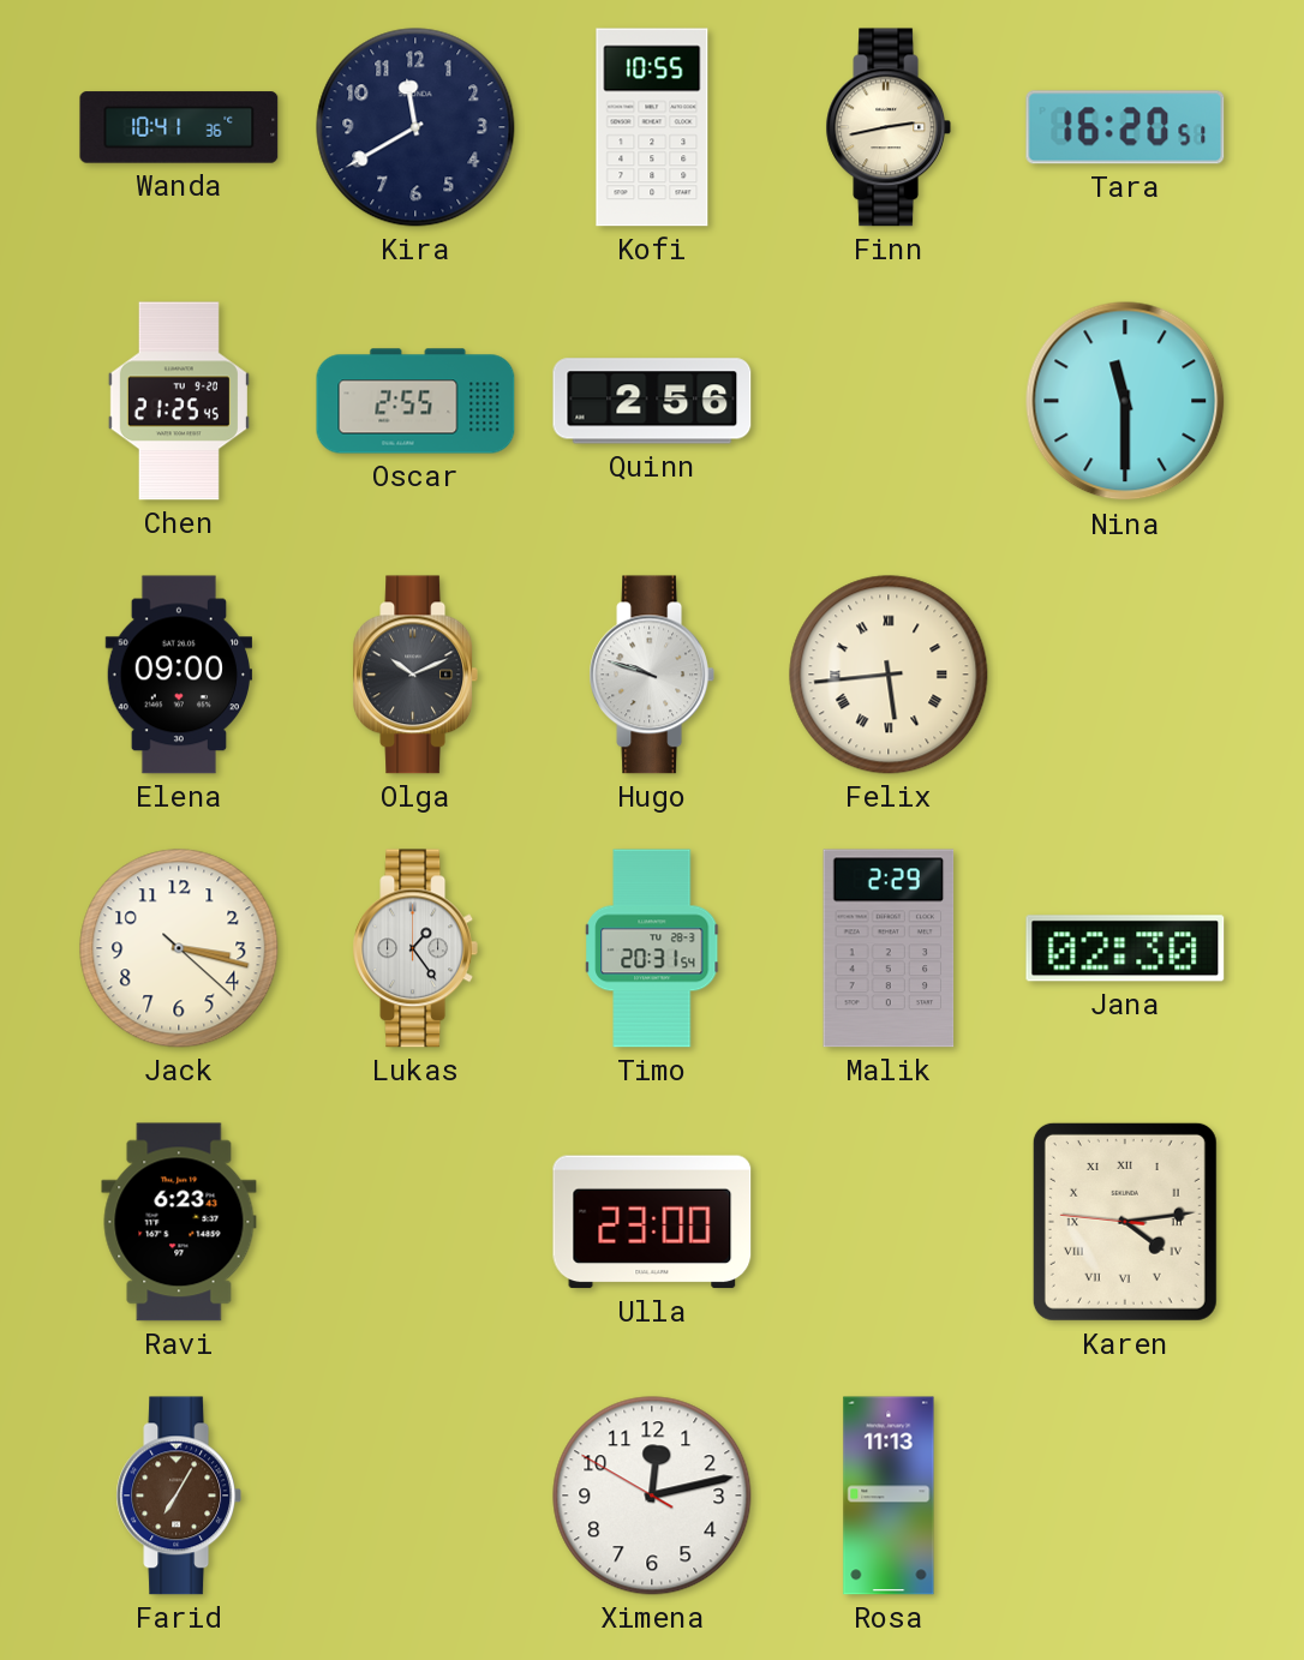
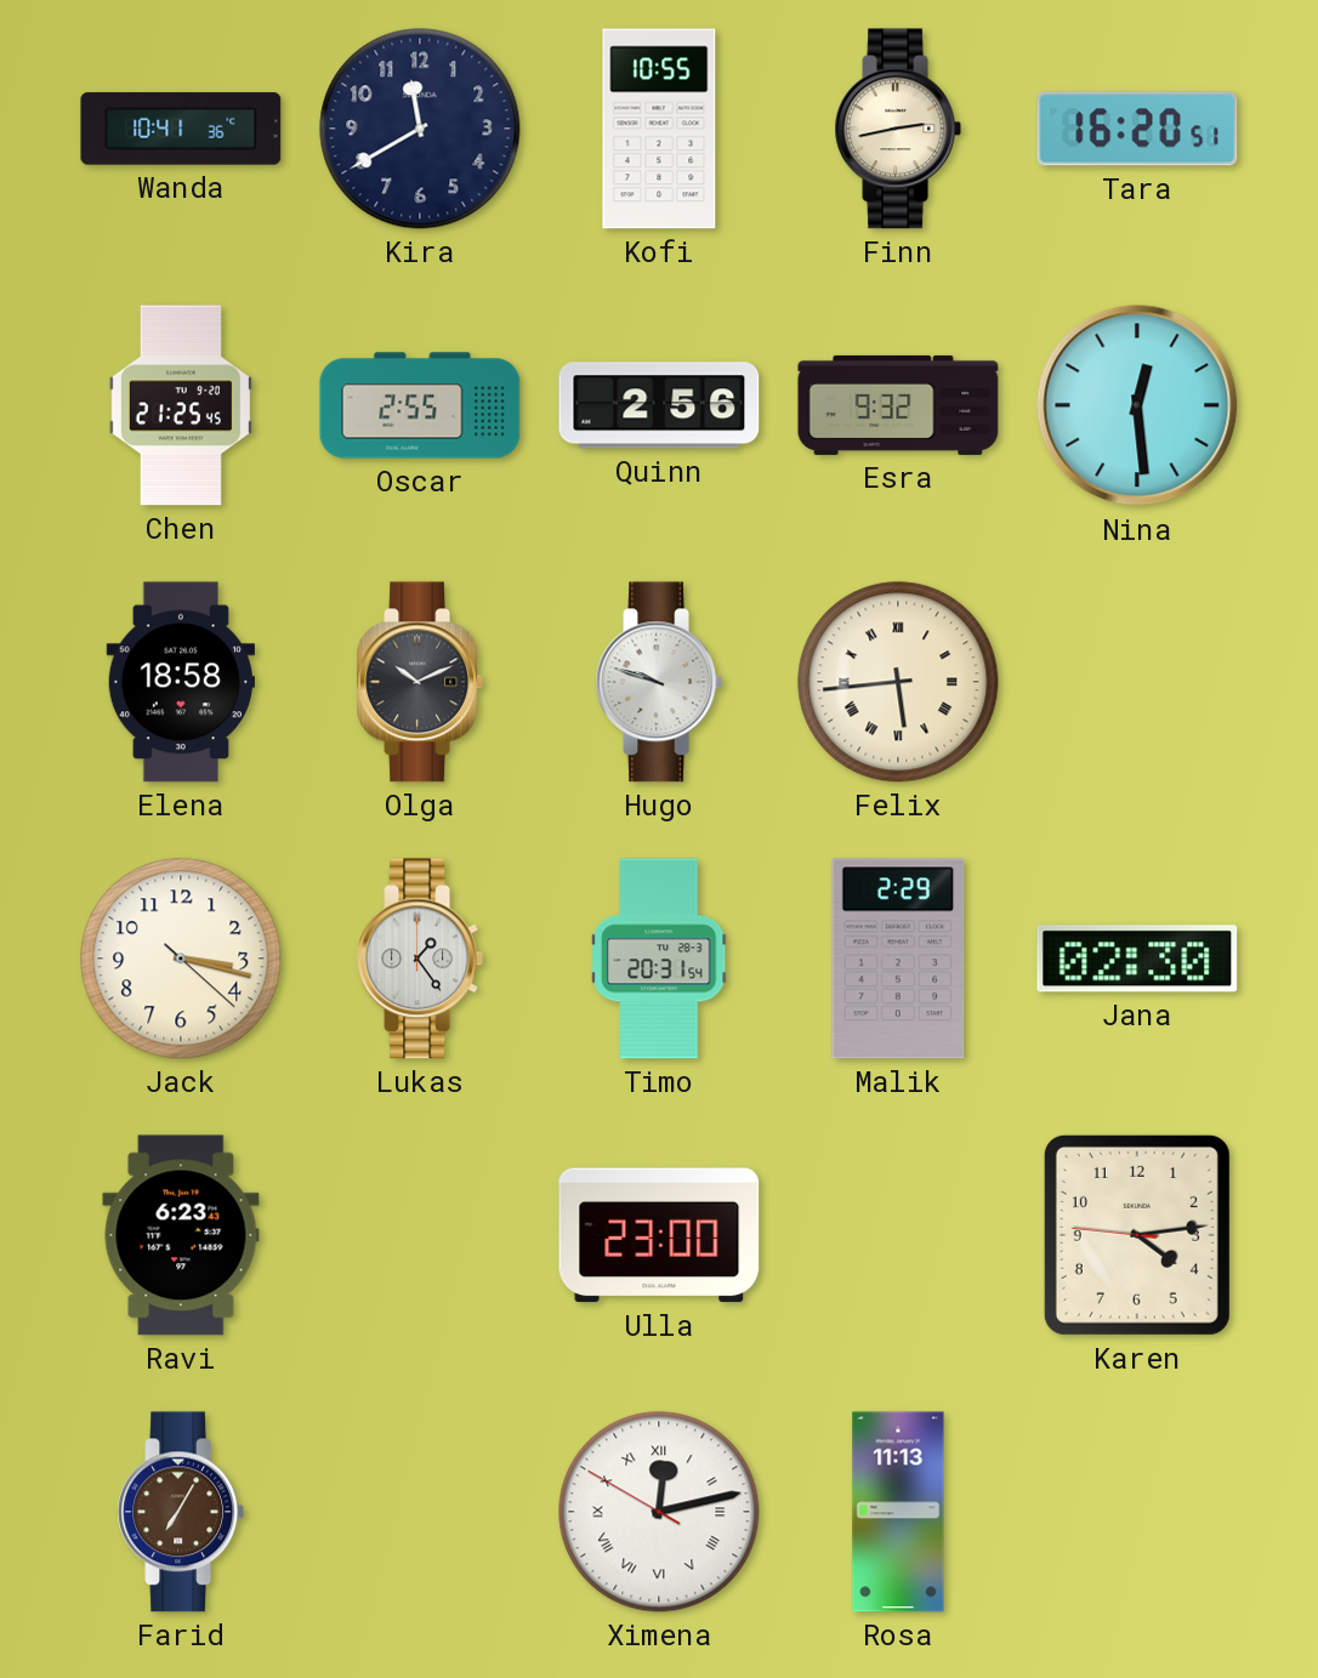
Esra: none -> 9:32
Nina: 11:30 -> 12:29
Elena: 09:00 -> 18:58
Karen numerals: Roman -> Arabic
Ximena numerals: Arabic -> Roman
